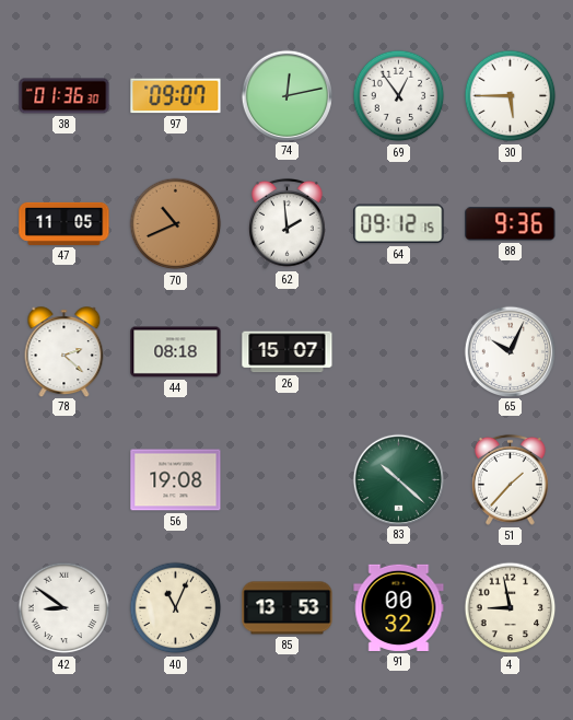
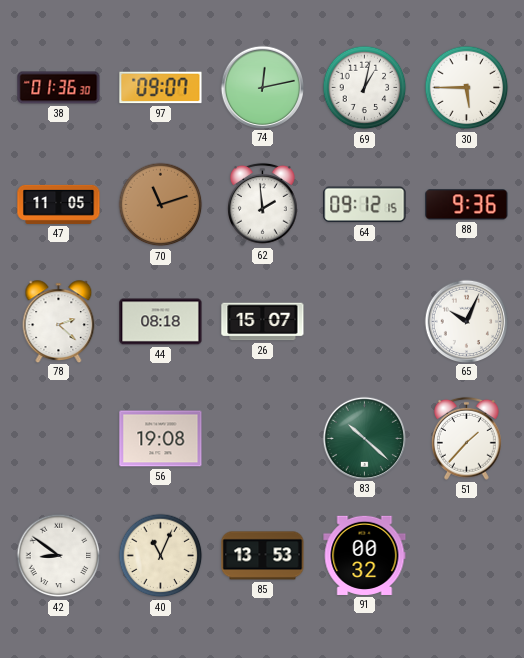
69: 12:54 -> 1:02
70: 10:41 -> 11:12
4: 8:58 -> none
